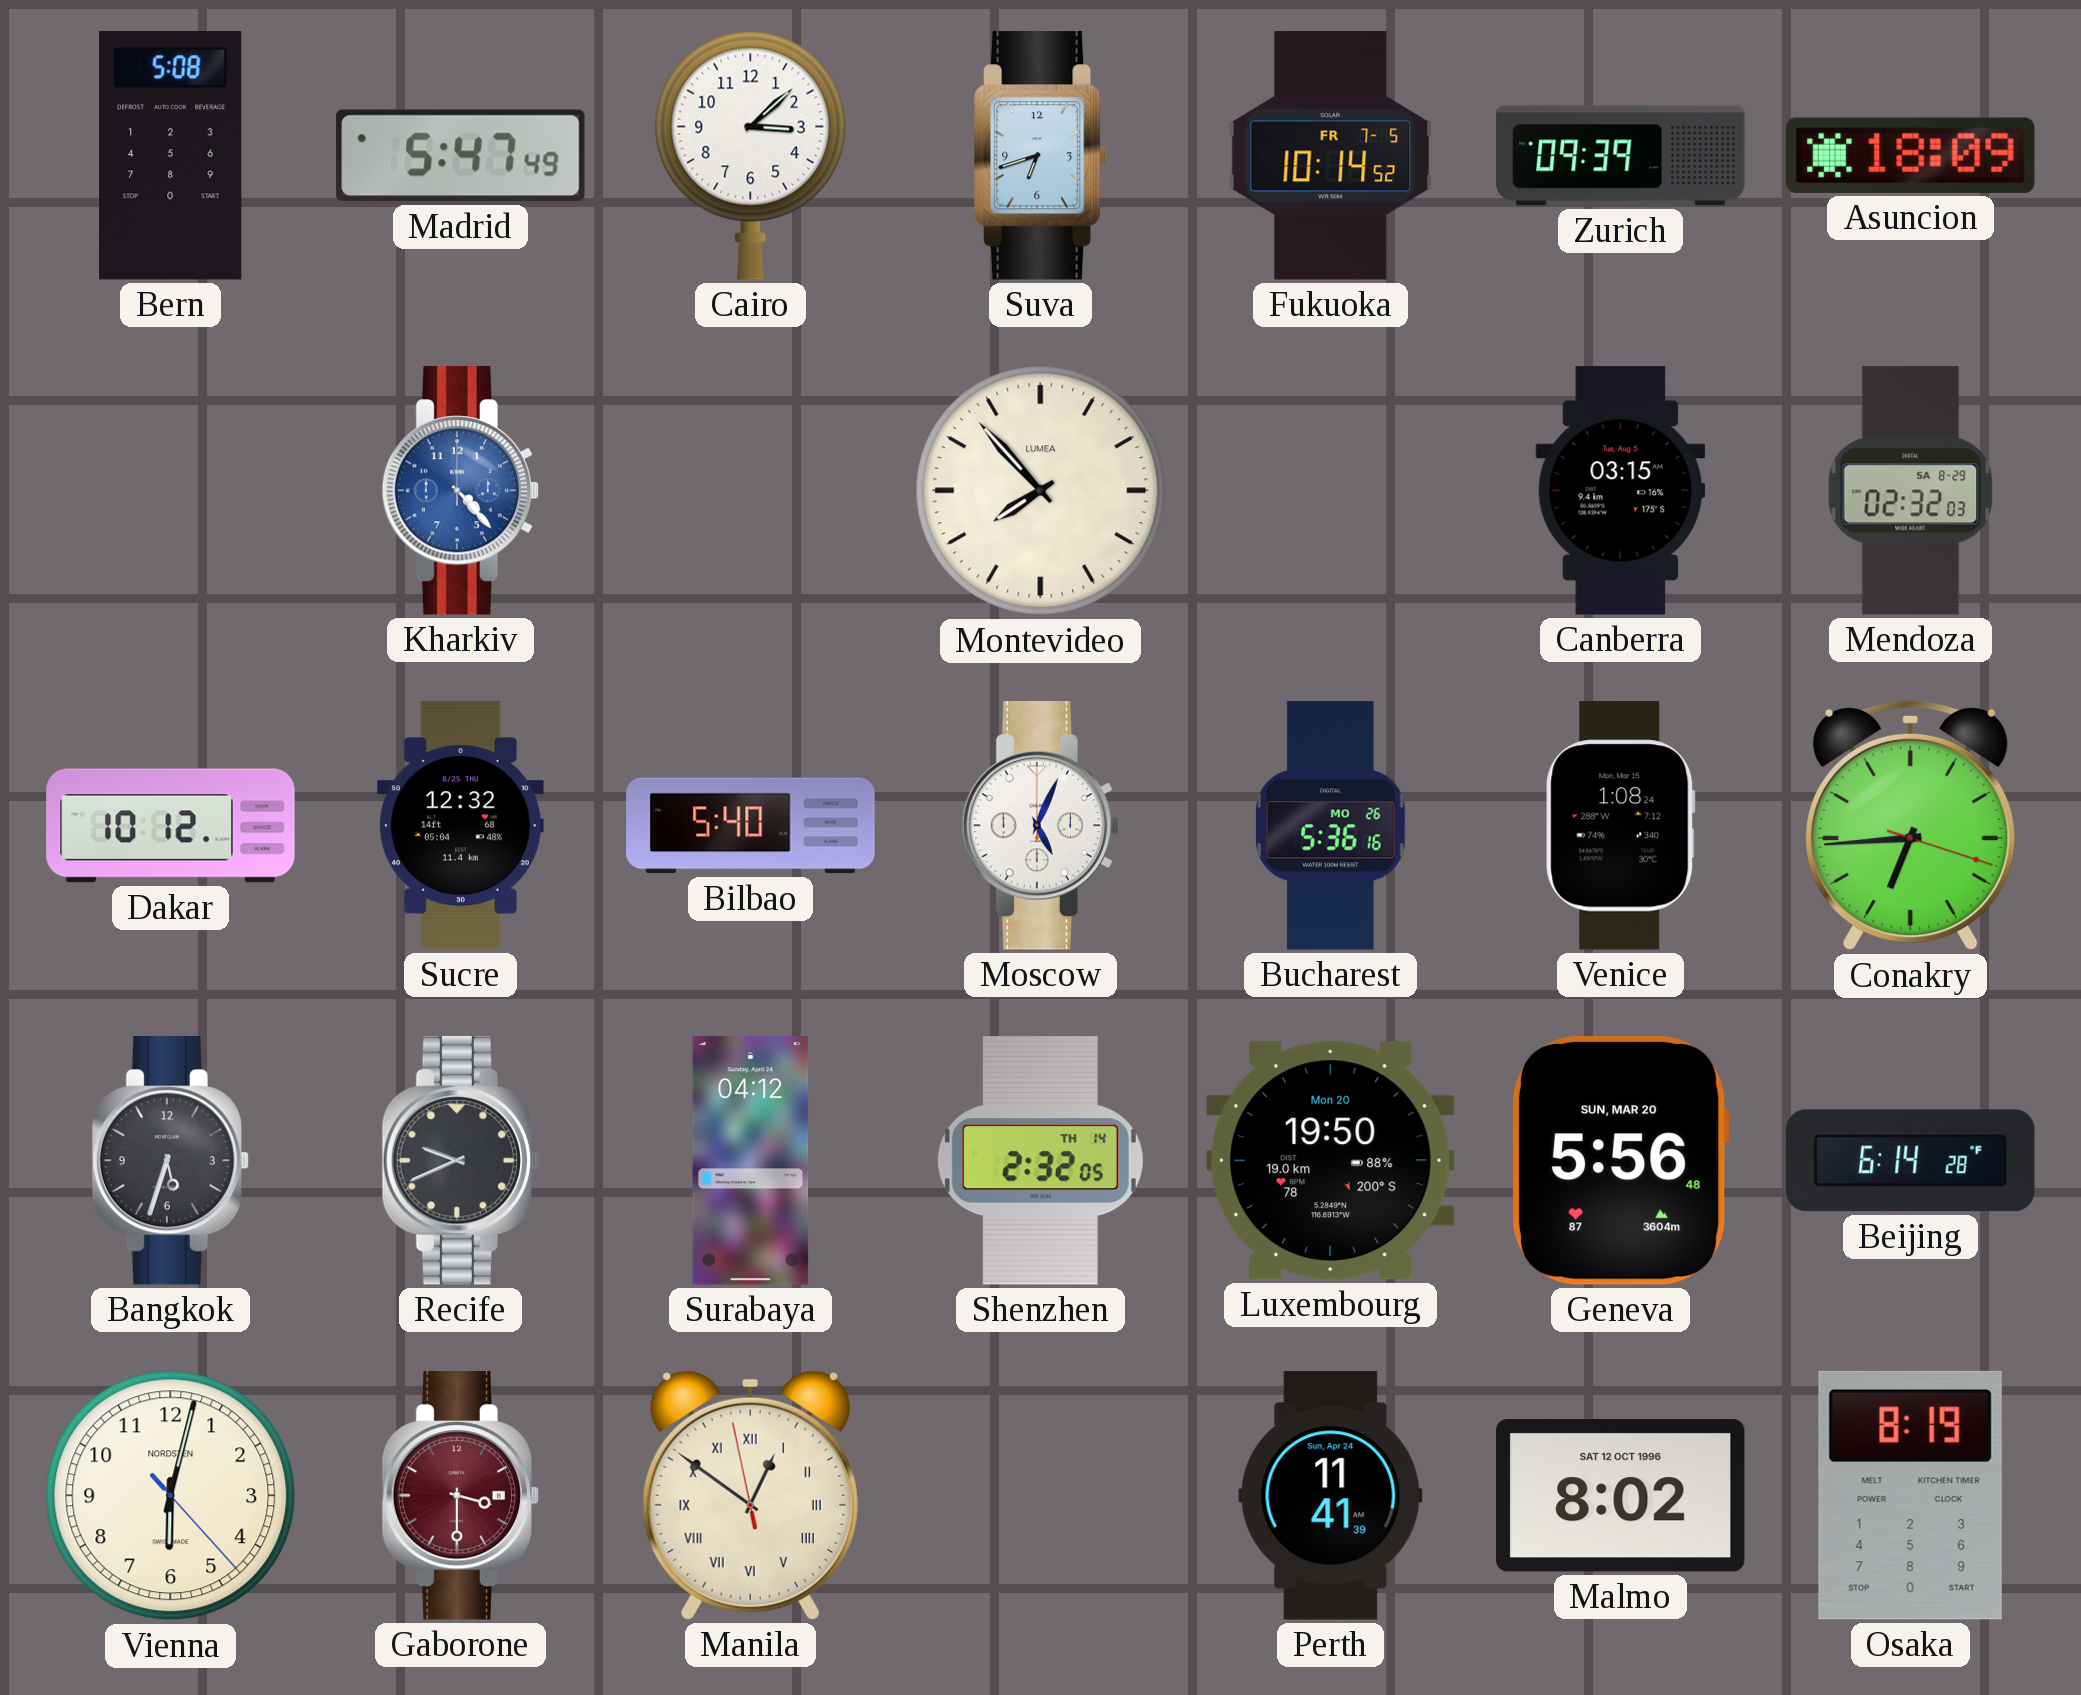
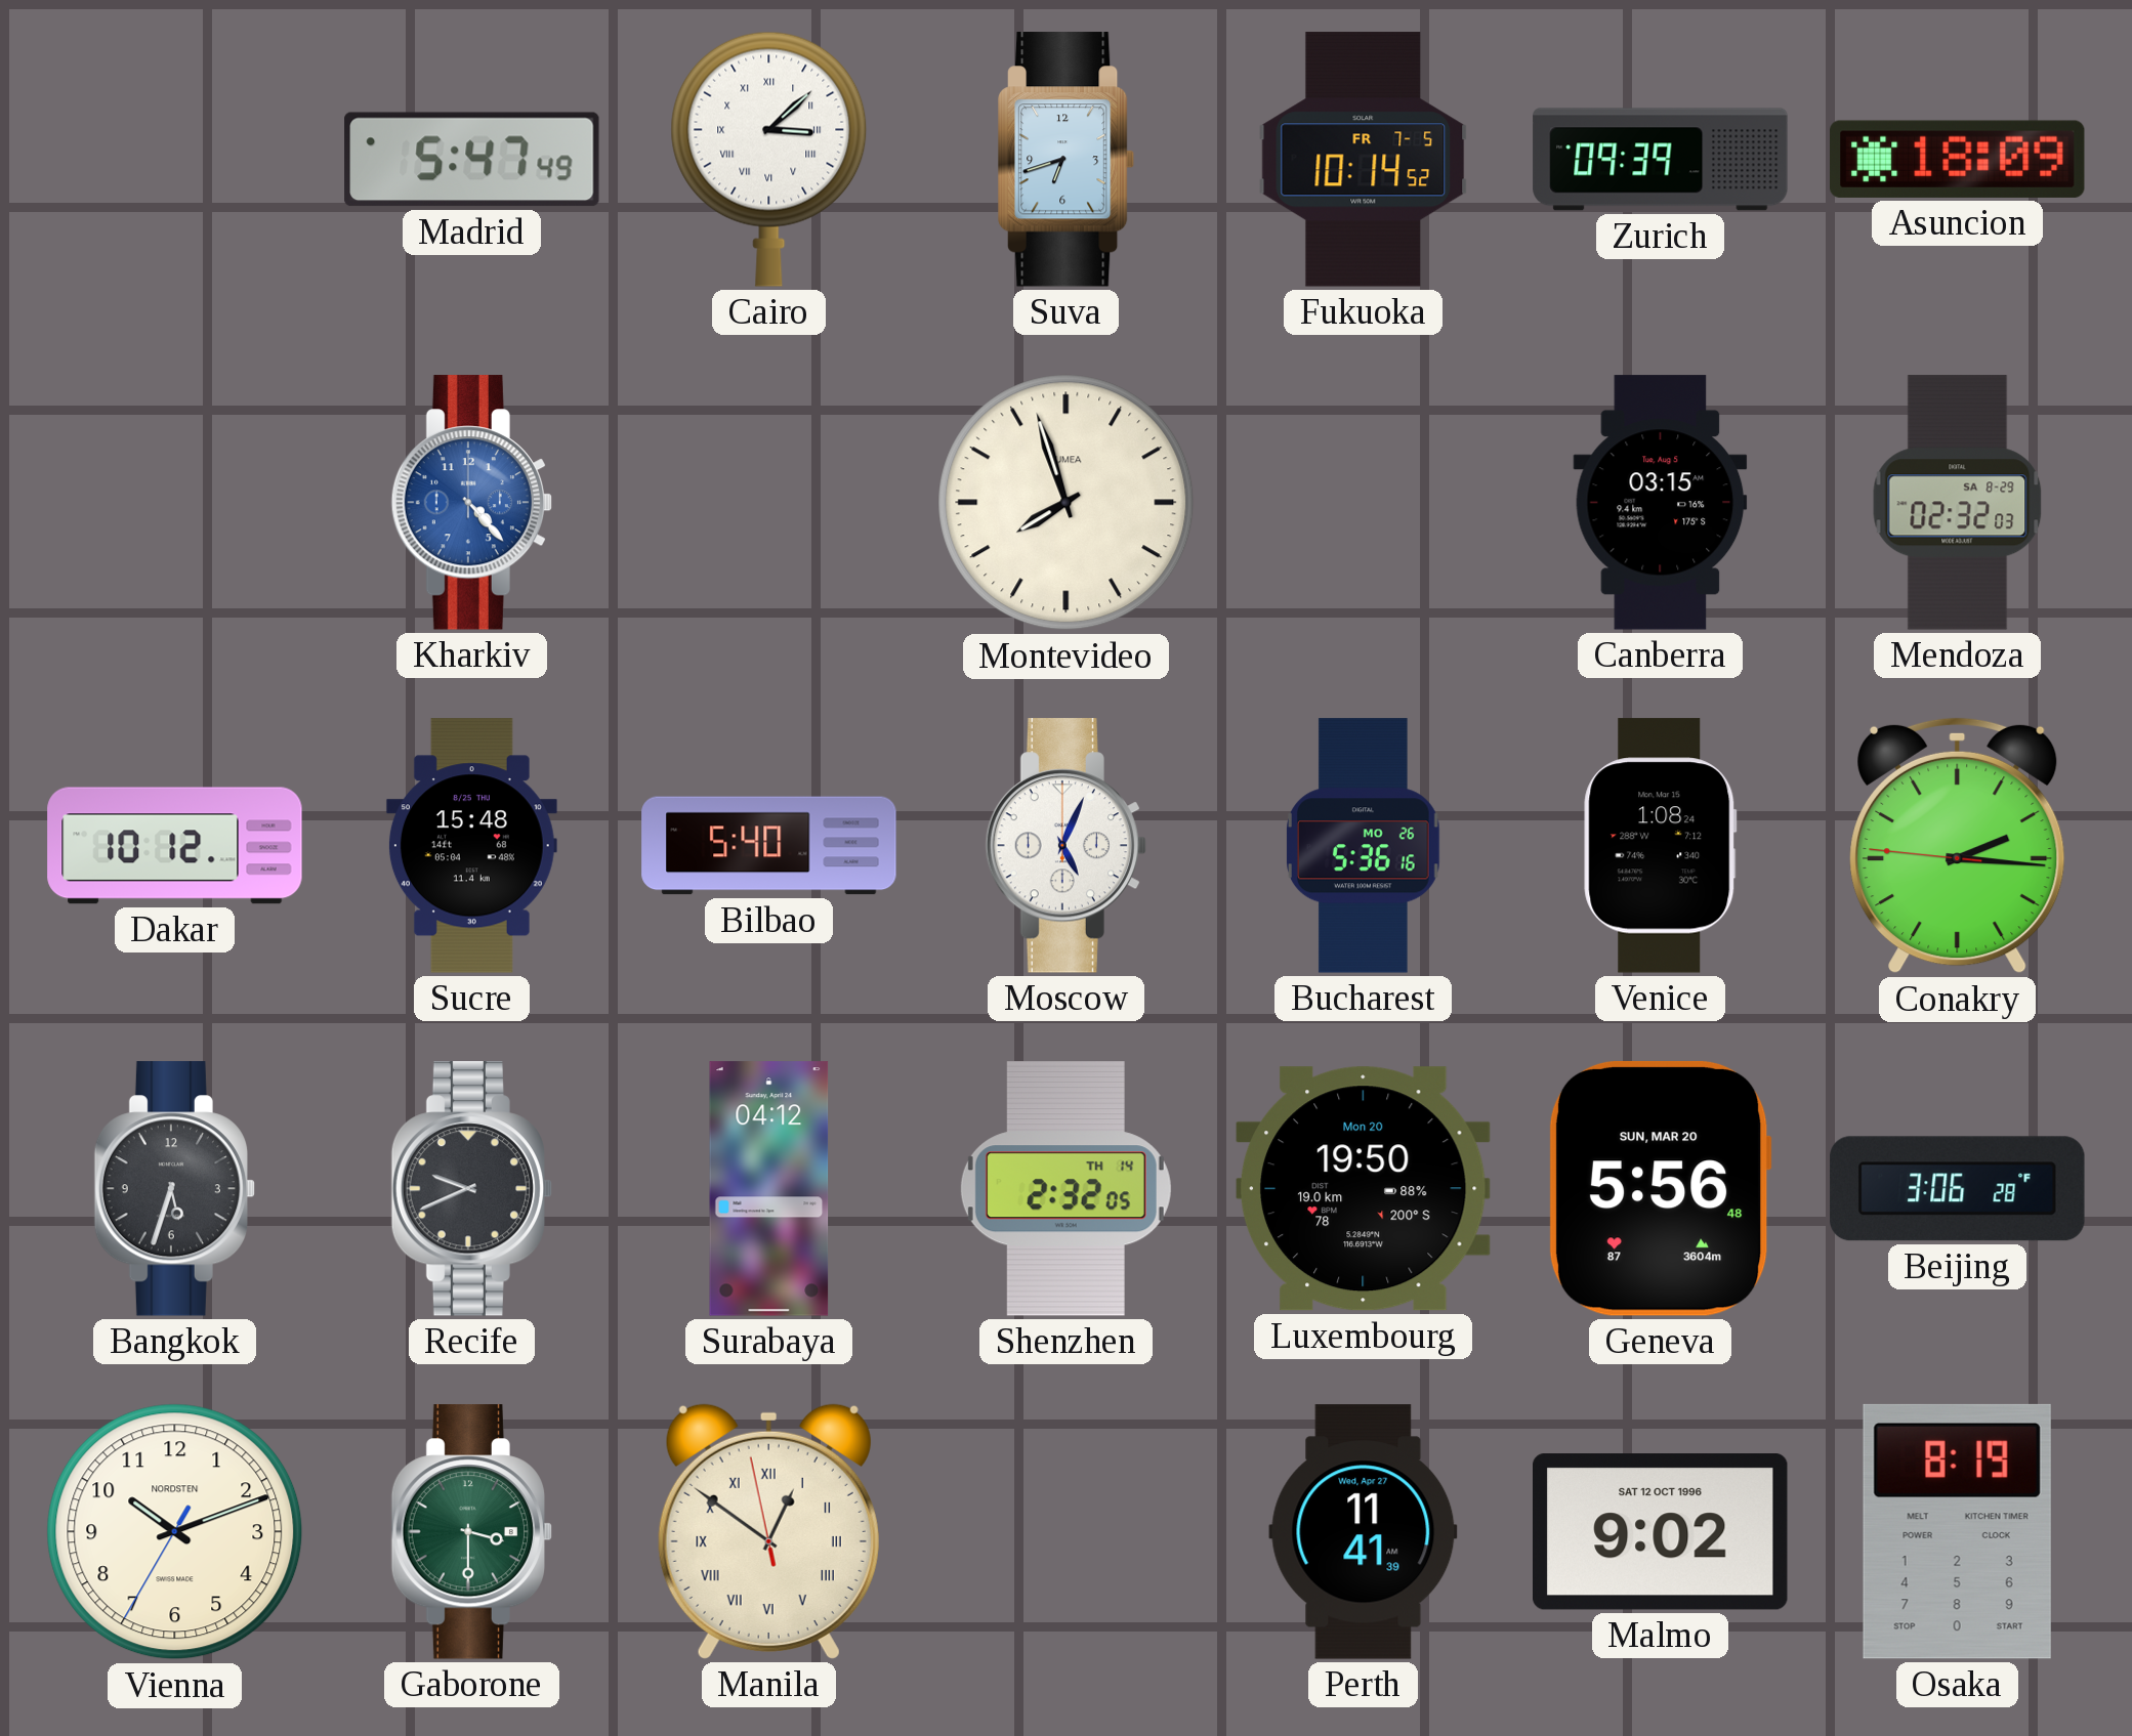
Bern: 5:08 -> none
Cairo numerals: Arabic -> Roman
Montevideo: 7:53 -> 7:57
Sucre: 12:32 -> 15:48
Conakry: 6:44 -> 2:15
Beijing: 6:14 -> 3:06
Vienna: 6:02 -> 10:11
Gaborone dial: burgundy -> green
Perth date: Sun, Apr 24 -> Wed, Apr 27
Malmo: 8:02 -> 9:02
